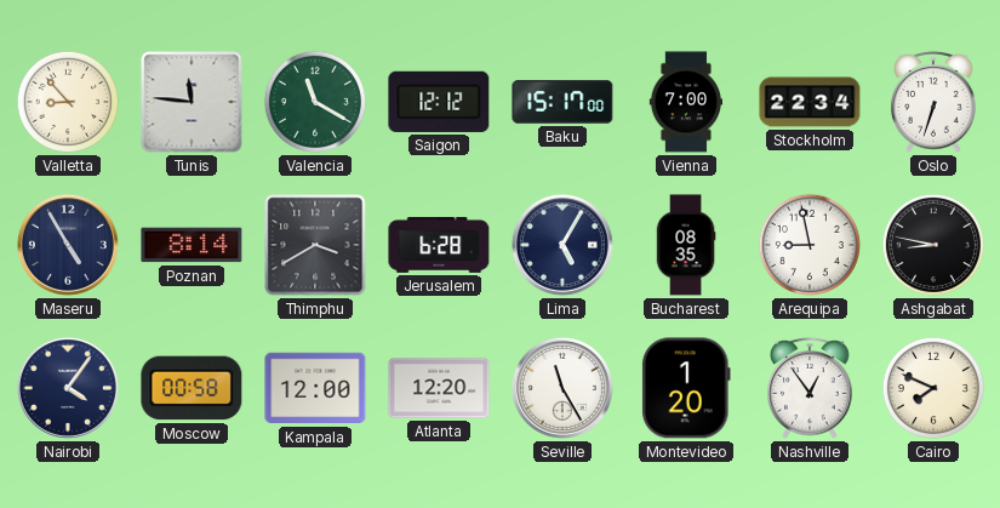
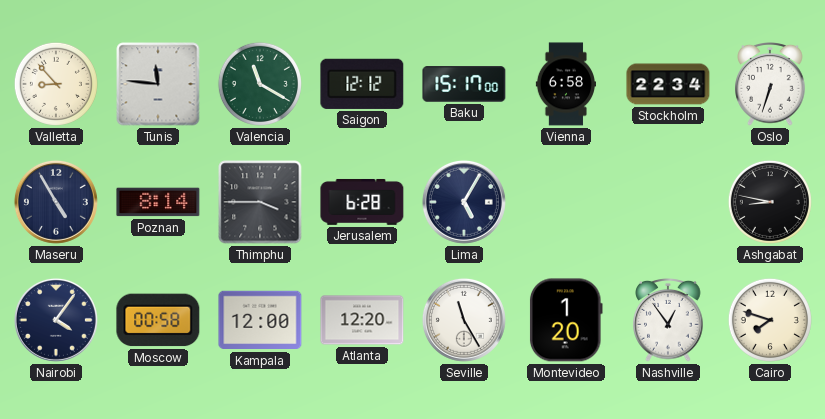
Vienna: 7:00 -> 6:58
Thimphu: 3:40 -> 3:45
Bucharest: 08:35 -> none
Arequipa: 8:58 -> none
Cairo: 7:49 -> 7:48
